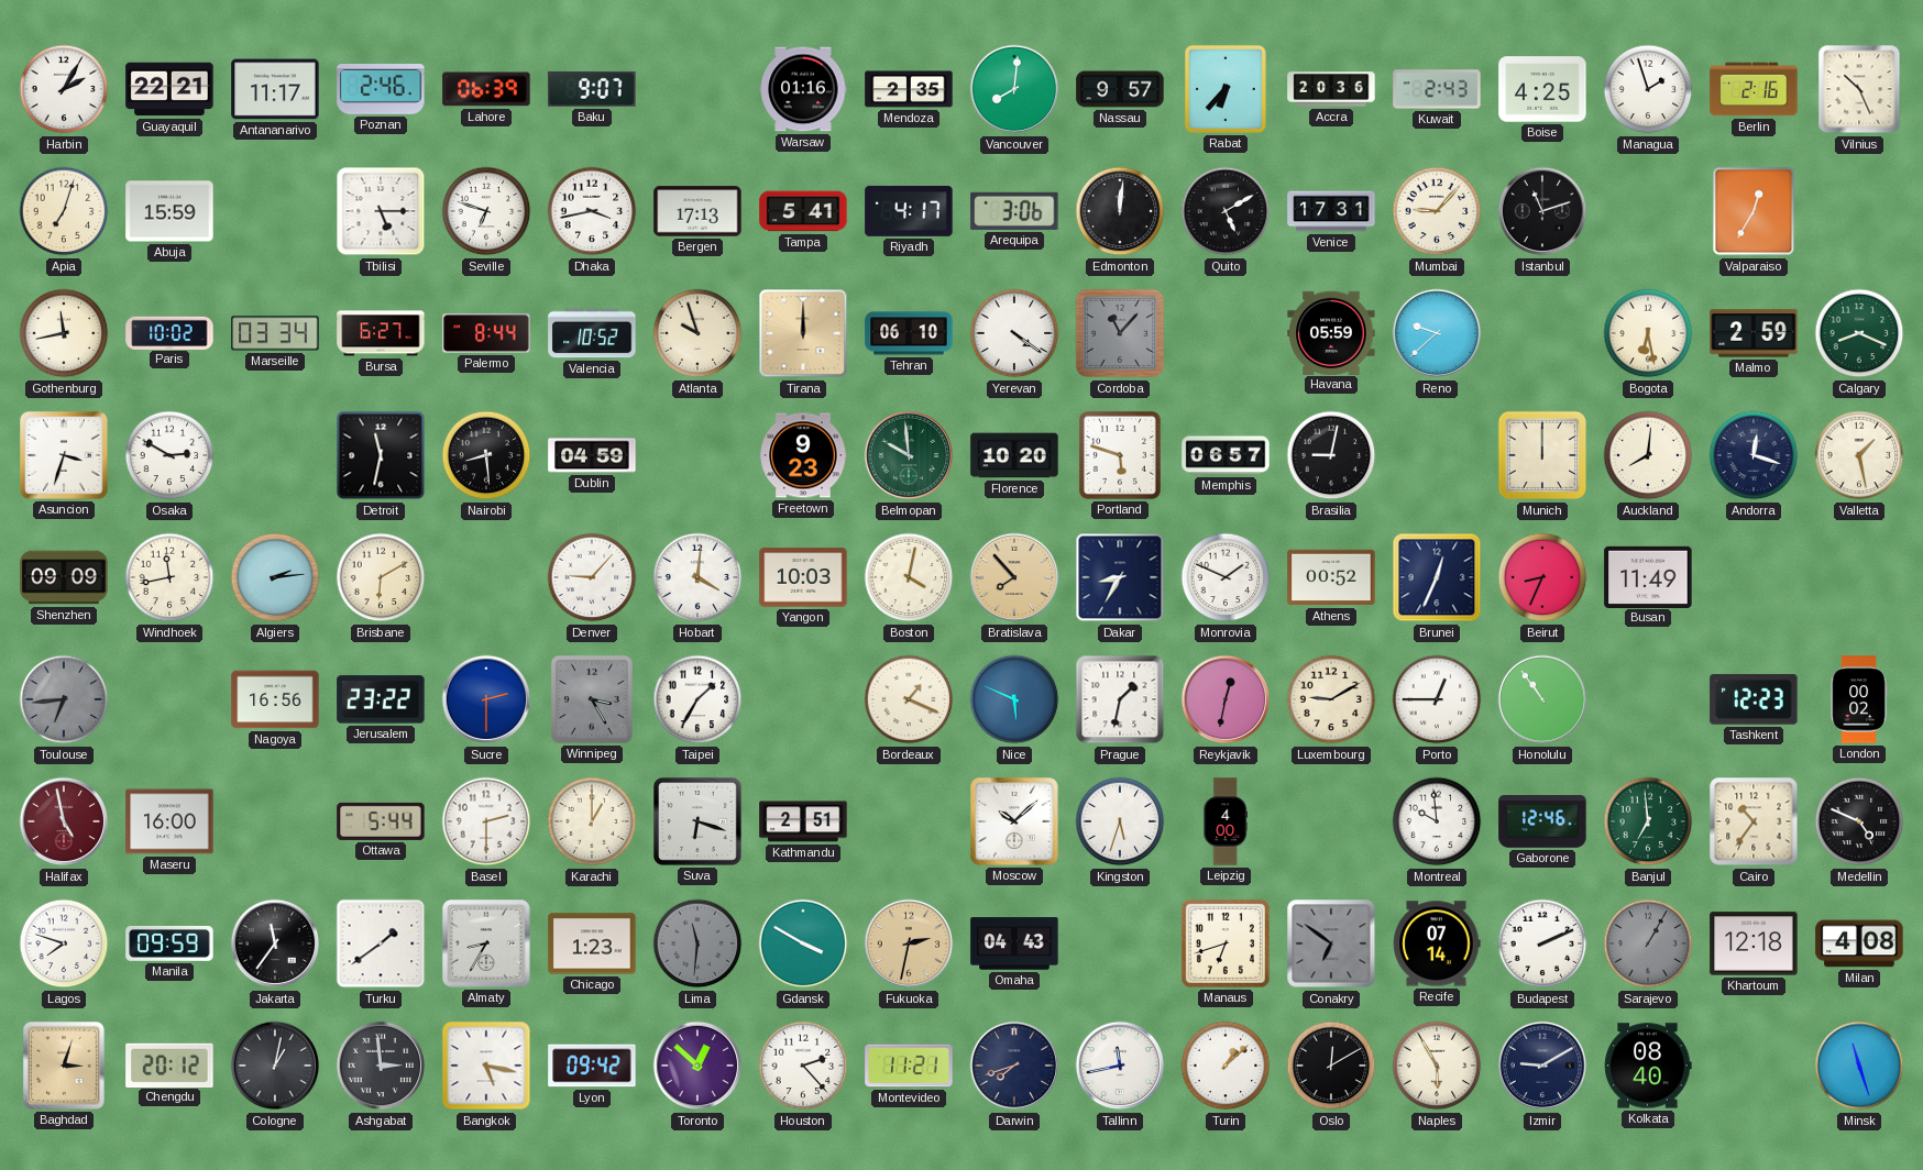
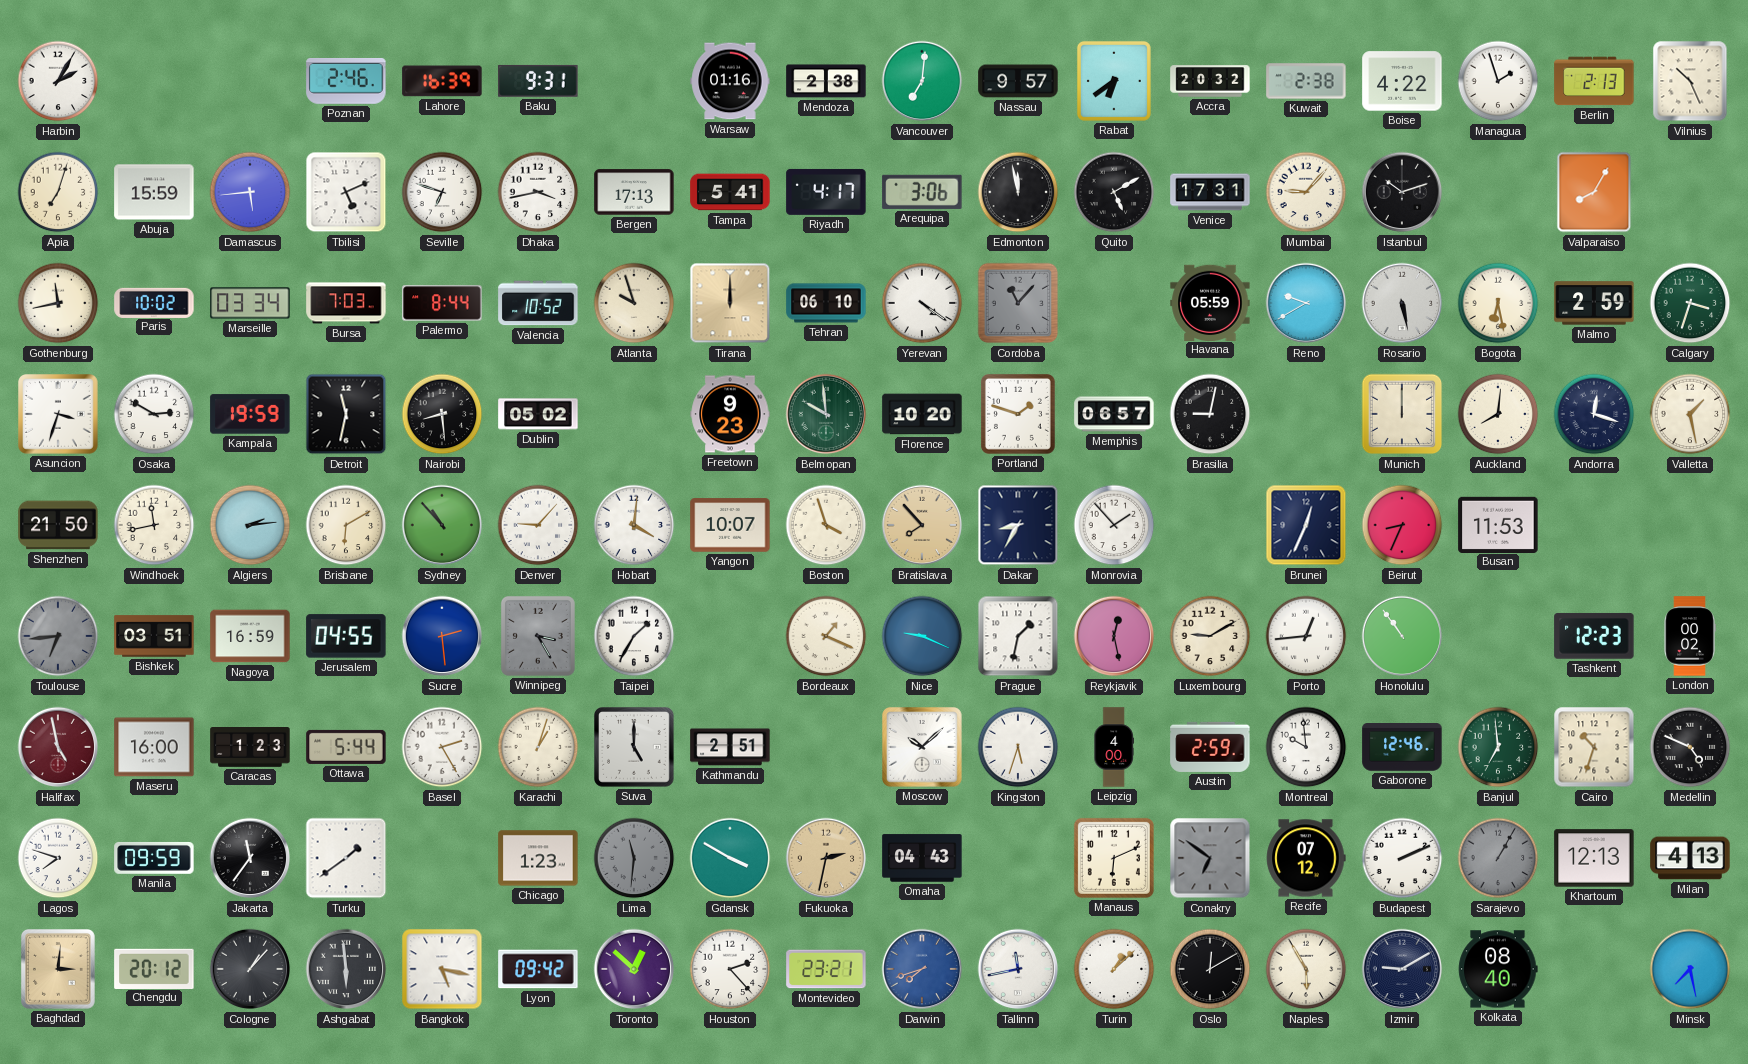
Guayaquil: 22:21 -> none
Antananarivo: 11:17 -> none
Lahore: 06:39 -> 16:39
Baku: 9:07 -> 9:31
Mendoza: 2:35 -> 2:38
Vancouver: 8:01 -> 7:01
Rabat: 6:37 -> 6:39
Accra: 20:36 -> 20:32
Kuwait: 2:43 -> 2:38
Boise: 4:25 -> 4:22
Berlin: 2:16 -> 2:13
Damascus: none -> 5:44
Tbilisi: 5:15 -> 5:11
Edmonton: 12:01 -> 11:58
Istanbul: 11:12 -> 10:12
Valparaiso: 12:35 -> 8:05
Bursa: 6:27 -> 7:03
Reno: 9:38 -> 9:40
Rosario: none -> 5:28
Calgary: 8:19 -> 3:33
Kampala: none -> 19:59
Dublin: 04:59 -> 05:02
Portland: 5:48 -> 1:48
Shenzhen: 09:09 -> 21:50
Sydney: none -> 10:53
Yangon: 10:03 -> 10:07
Boston: 4:02 -> 3:57
Monrovia: 1:49 -> 1:53
Athens: 00:52 -> none
Busan: 11:49 -> 11:53
Bishkek: none -> 03:51
Nagoya: 16:56 -> 16:59
Jerusalem: 23:22 -> 04:55
Sucre: 2:30 -> 2:29
Nice: 5:49 -> 9:19
Reykjavik: 12:32 -> 12:28
Porto: 12:45 -> 12:44
Caracas: none -> 1:23
Basel: 2:30 -> 2:25
Karachi: 1:00 -> 1:03
Suva: 6:18 -> 5:00
Austin: none -> 2:59
Cairo: 10:36 -> 10:33
Almaty: 8:35 -> none
Manaus: 6:42 -> 6:11
Recife: 07:14 -> 07:12
Khartoum: 12:18 -> 12:13
Milan: 4:08 -> 4:13
Baghdad: 3:03 -> 3:01
Cologne: 1:02 -> 1:07
Ashgabat: 2:59 -> 5:59
Montevideo: 11:21 -> 23:21
Darwin dial: navy -> blue
Minsk: 11:27 -> 7:28
